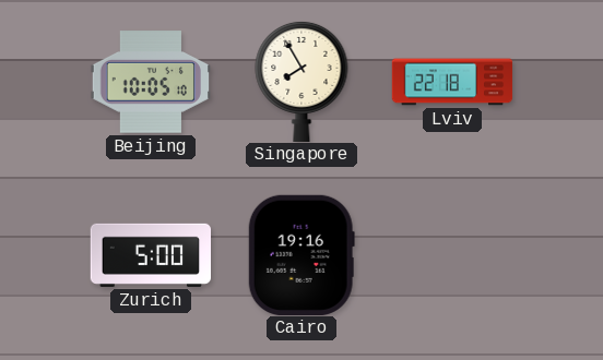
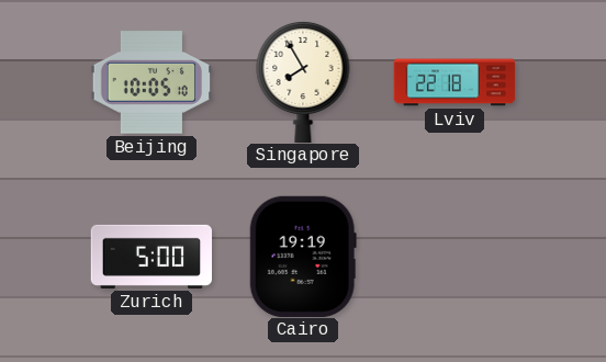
Cairo: 19:16 -> 19:19
